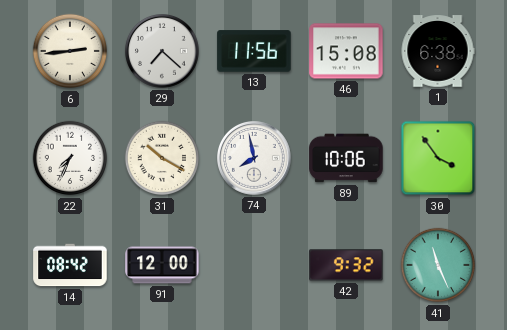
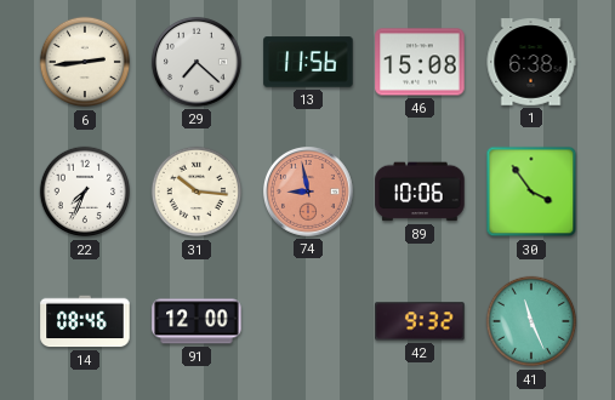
31: 10:20 -> 10:16
74: 7:58 -> 8:58
74 dial: white -> salmon
14: 08:42 -> 08:46
